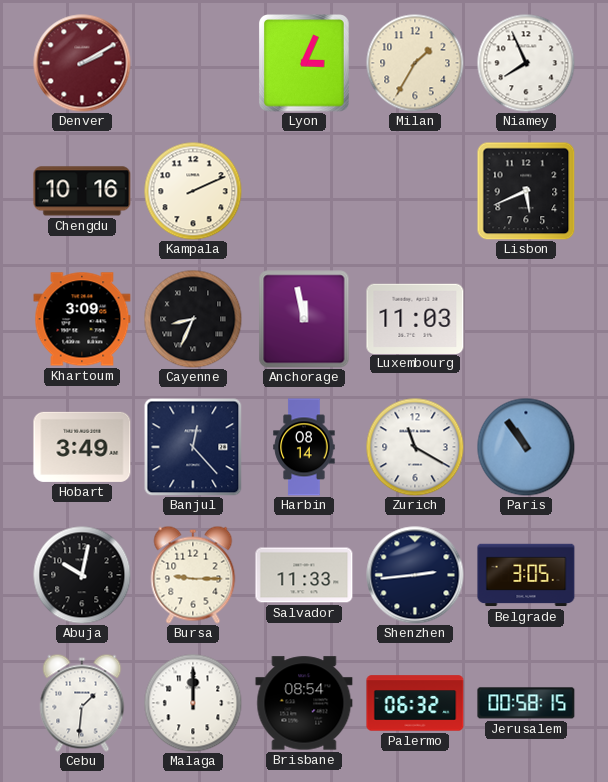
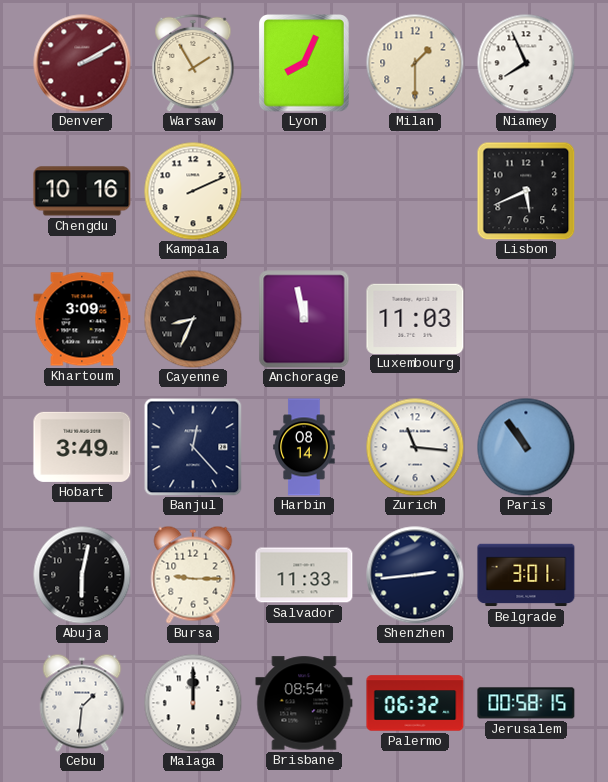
Warsaw: none -> 1:55
Lyon: 3:04 -> 8:04
Milan: 1:35 -> 1:30
Zurich: 11:20 -> 11:16
Abuja: 10:02 -> 6:02
Belgrade: 3:05 -> 3:01
